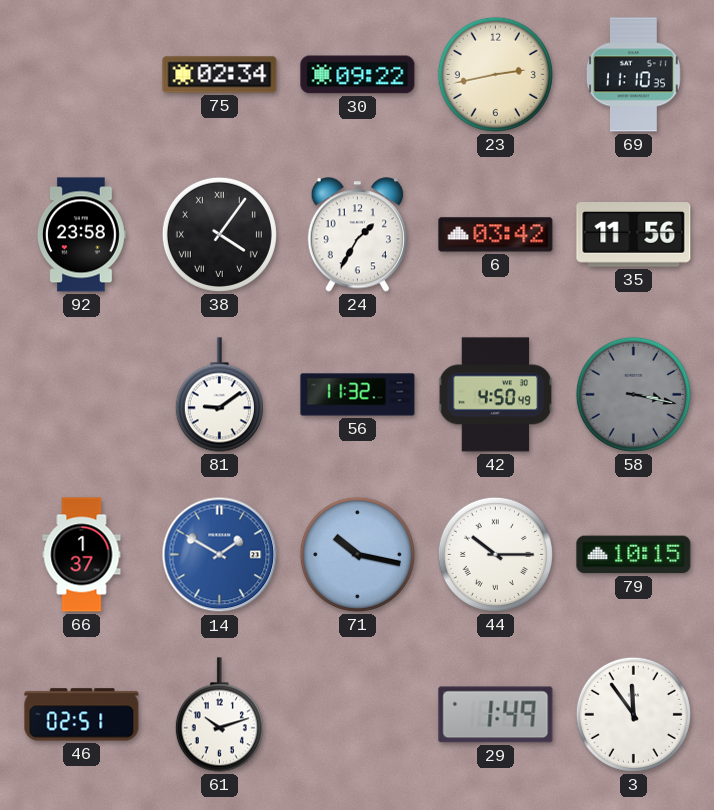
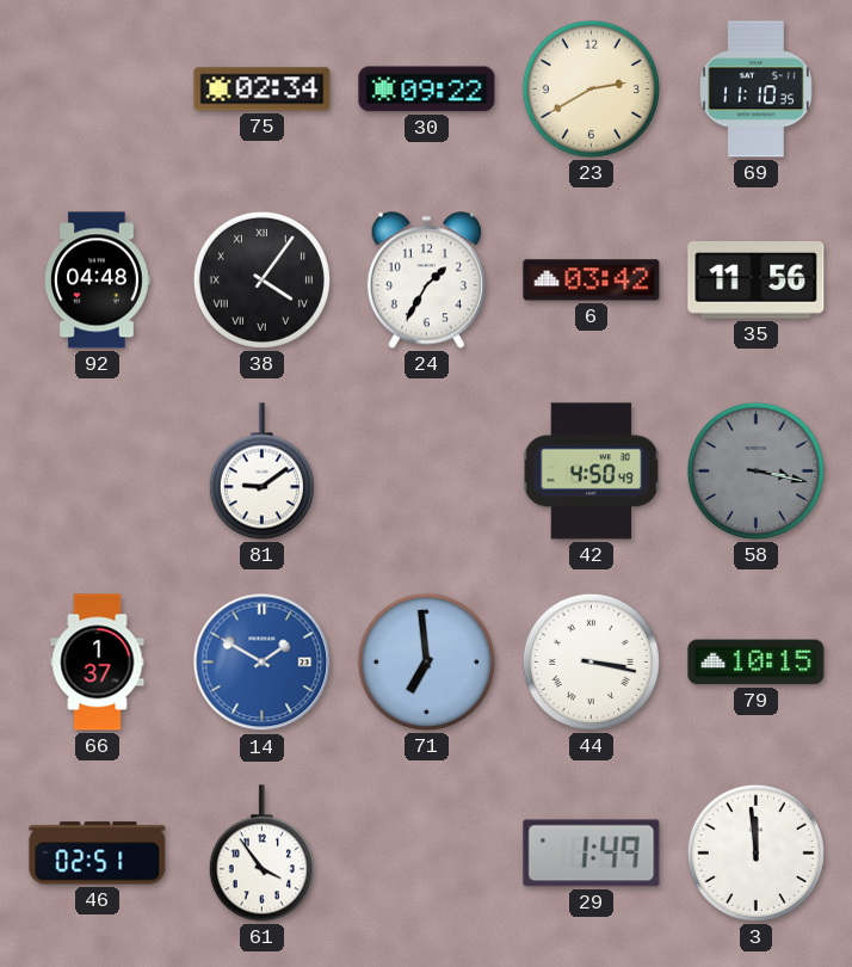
23: 2:43 -> 2:40
92: 23:58 -> 04:48
56: 11:32 -> none
71: 10:17 -> 6:59
44: 10:15 -> 3:17
61: 10:12 -> 3:54
3: 11:54 -> 11:59
